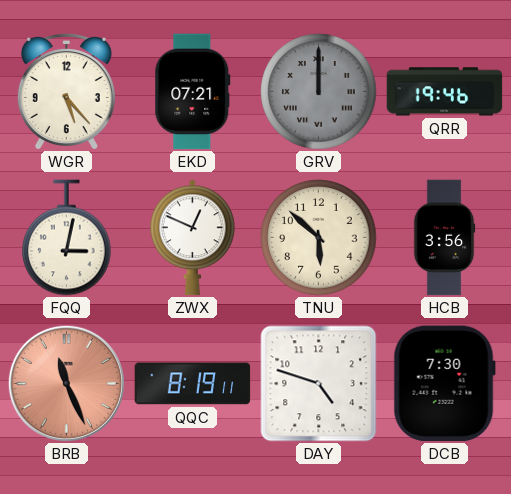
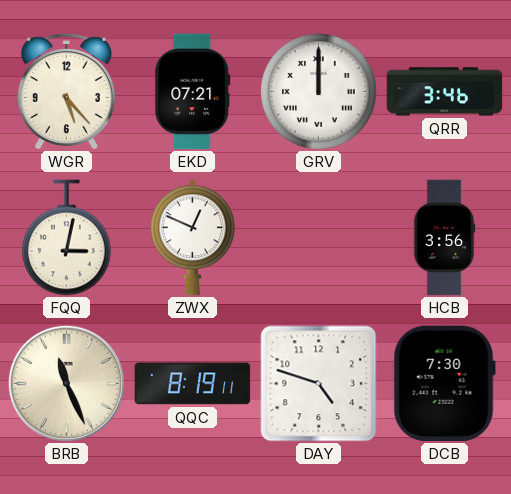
GRV dial: grey -> white
QRR: 19:46 -> 3:46
TNU: 5:52 -> none
BRB dial: salmon -> cream
